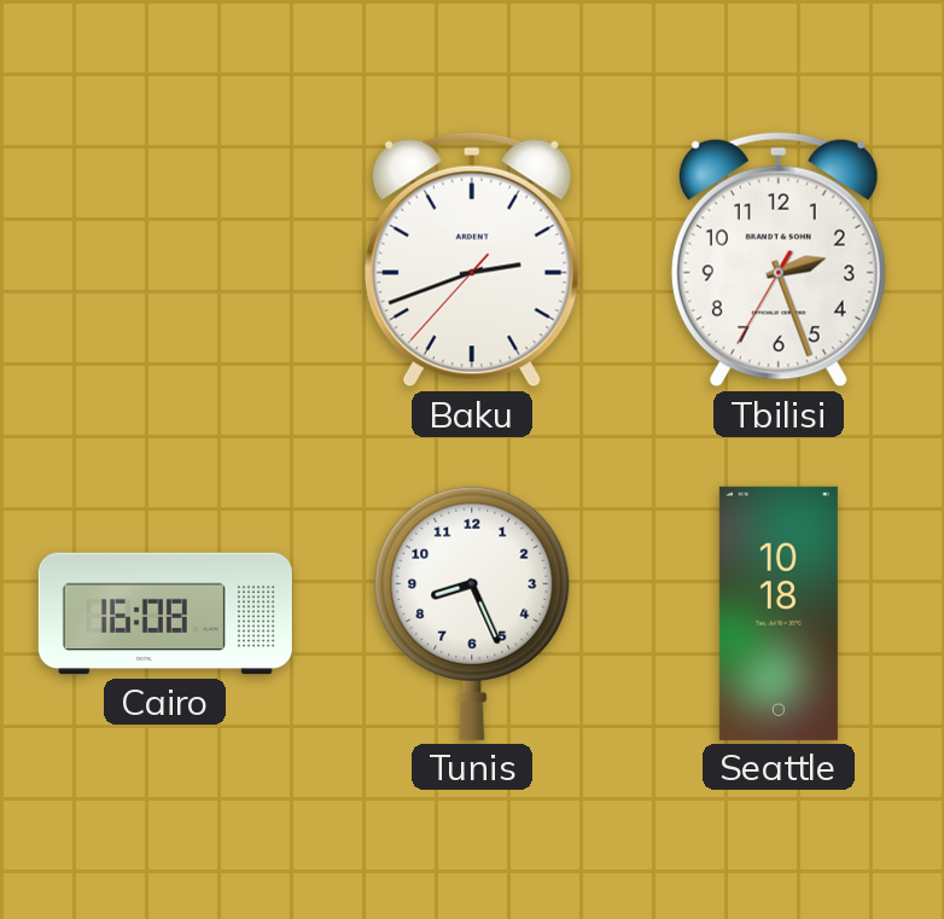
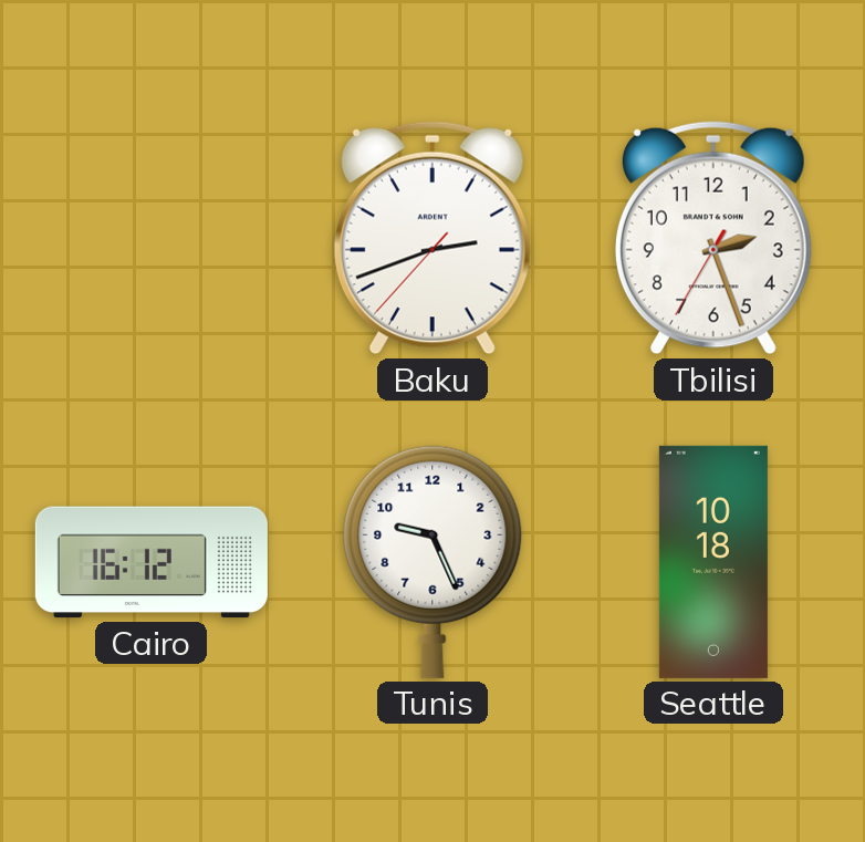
Cairo: 16:08 -> 16:12
Tunis: 8:26 -> 9:26
